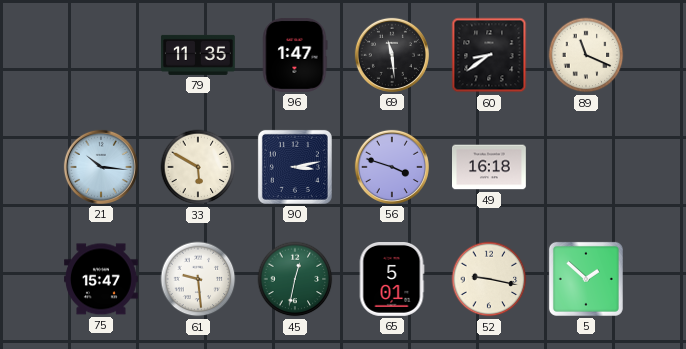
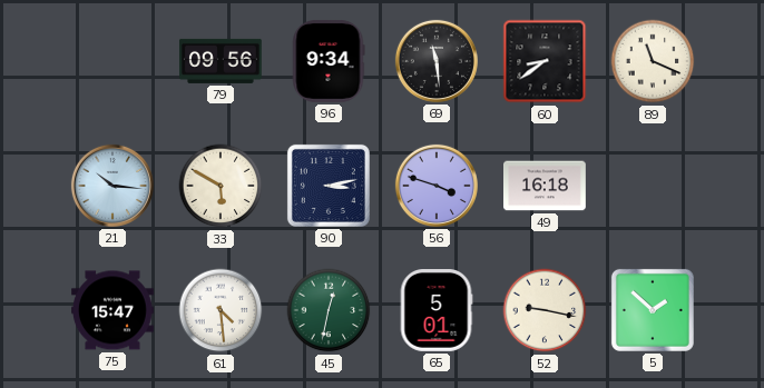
79: 11:35 -> 09:56
96: 1:47 -> 9:34
61: 9:29 -> 4:29
